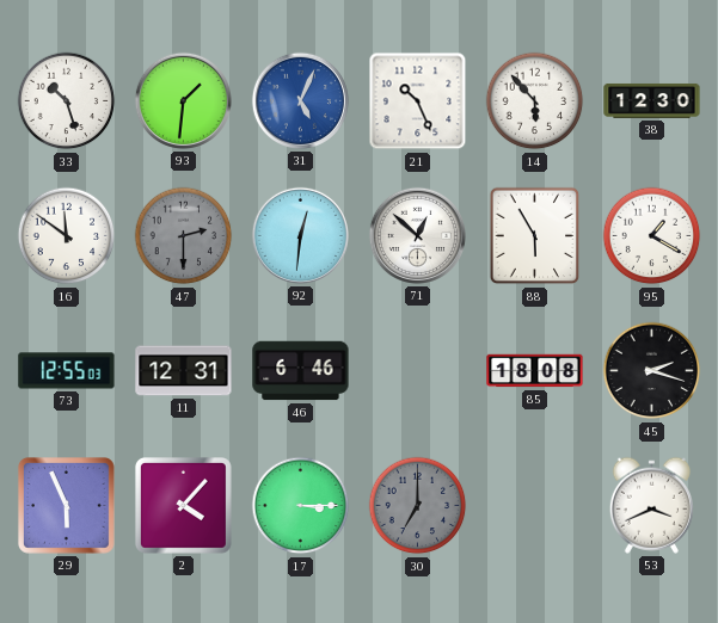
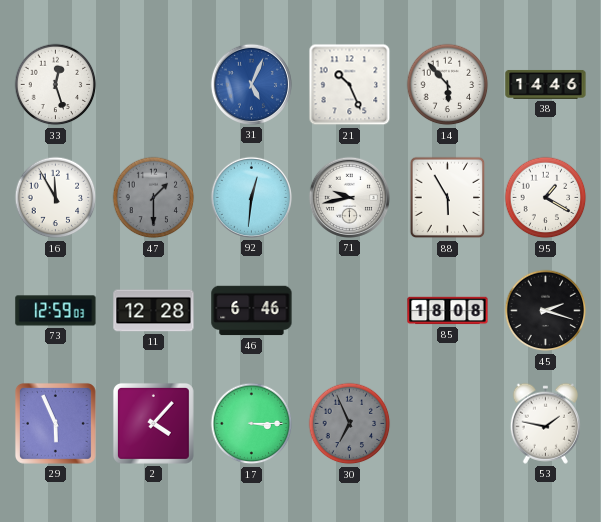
33: 10:27 -> 12:27
93: 1:31 -> none
38: 12:30 -> 14:46
16: 11:51 -> 11:55
47: 2:30 -> 1:30
71: 12:52 -> 9:43
73: 12:55 -> 12:59
11: 12:31 -> 12:28
30: 7:00 -> 6:56
53: 3:41 -> 1:47
